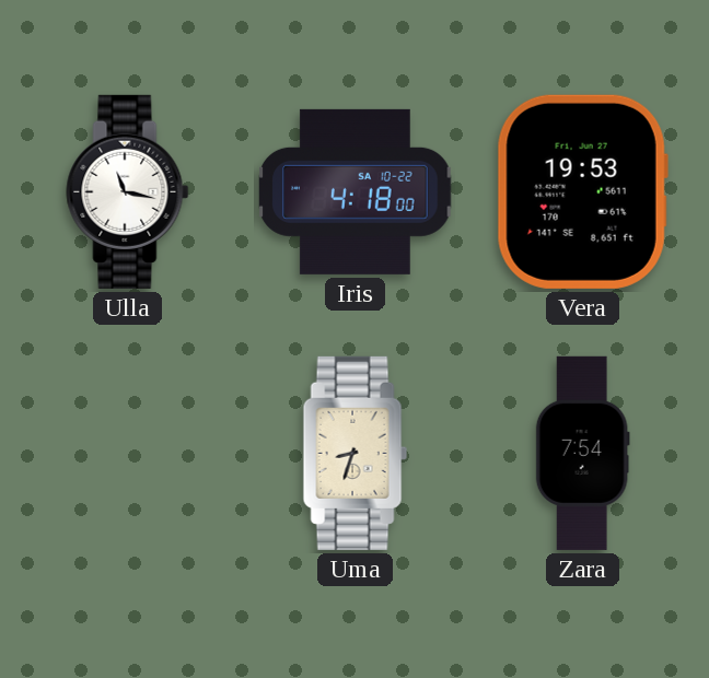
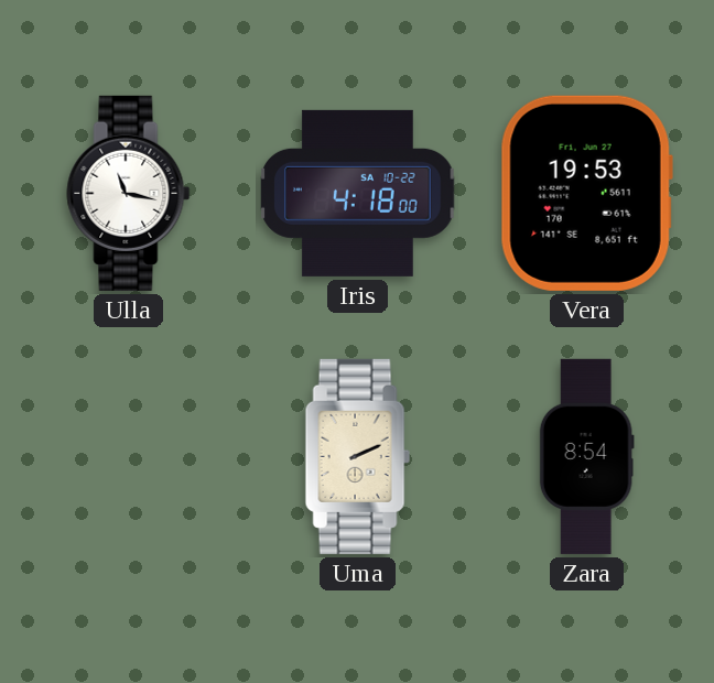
Uma: 8:33 -> 2:11
Zara: 7:54 -> 8:54
